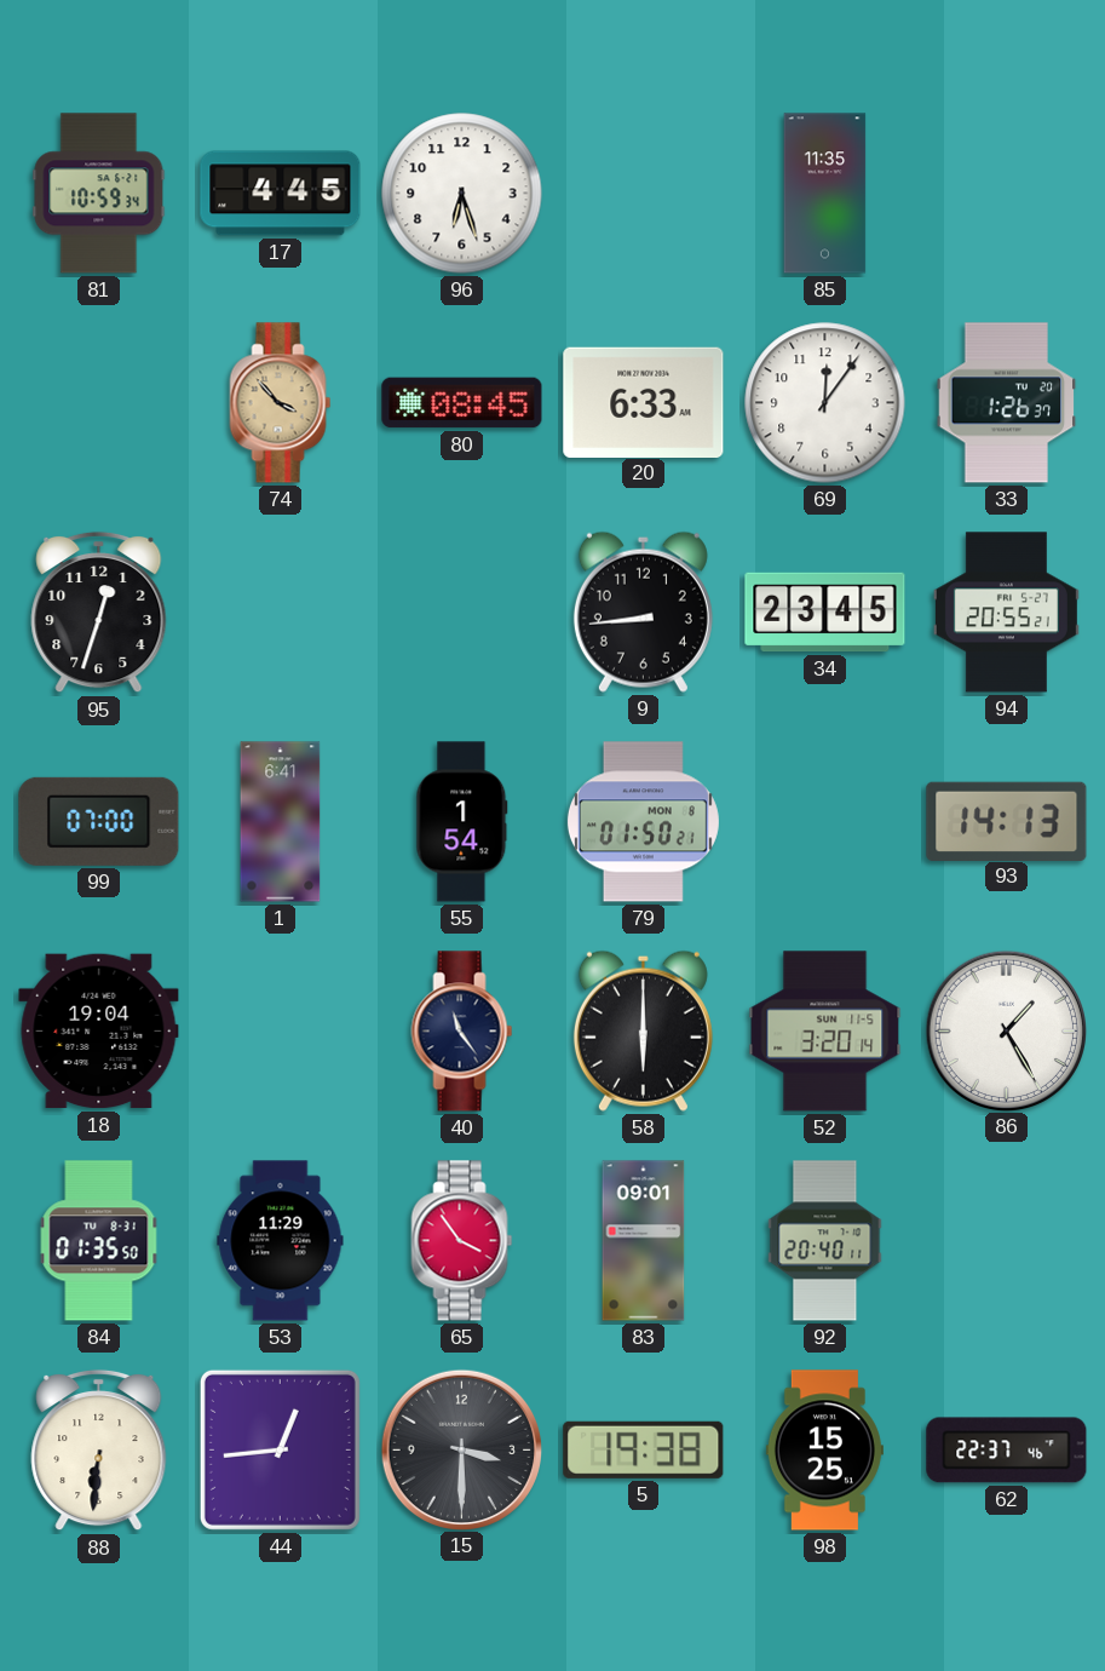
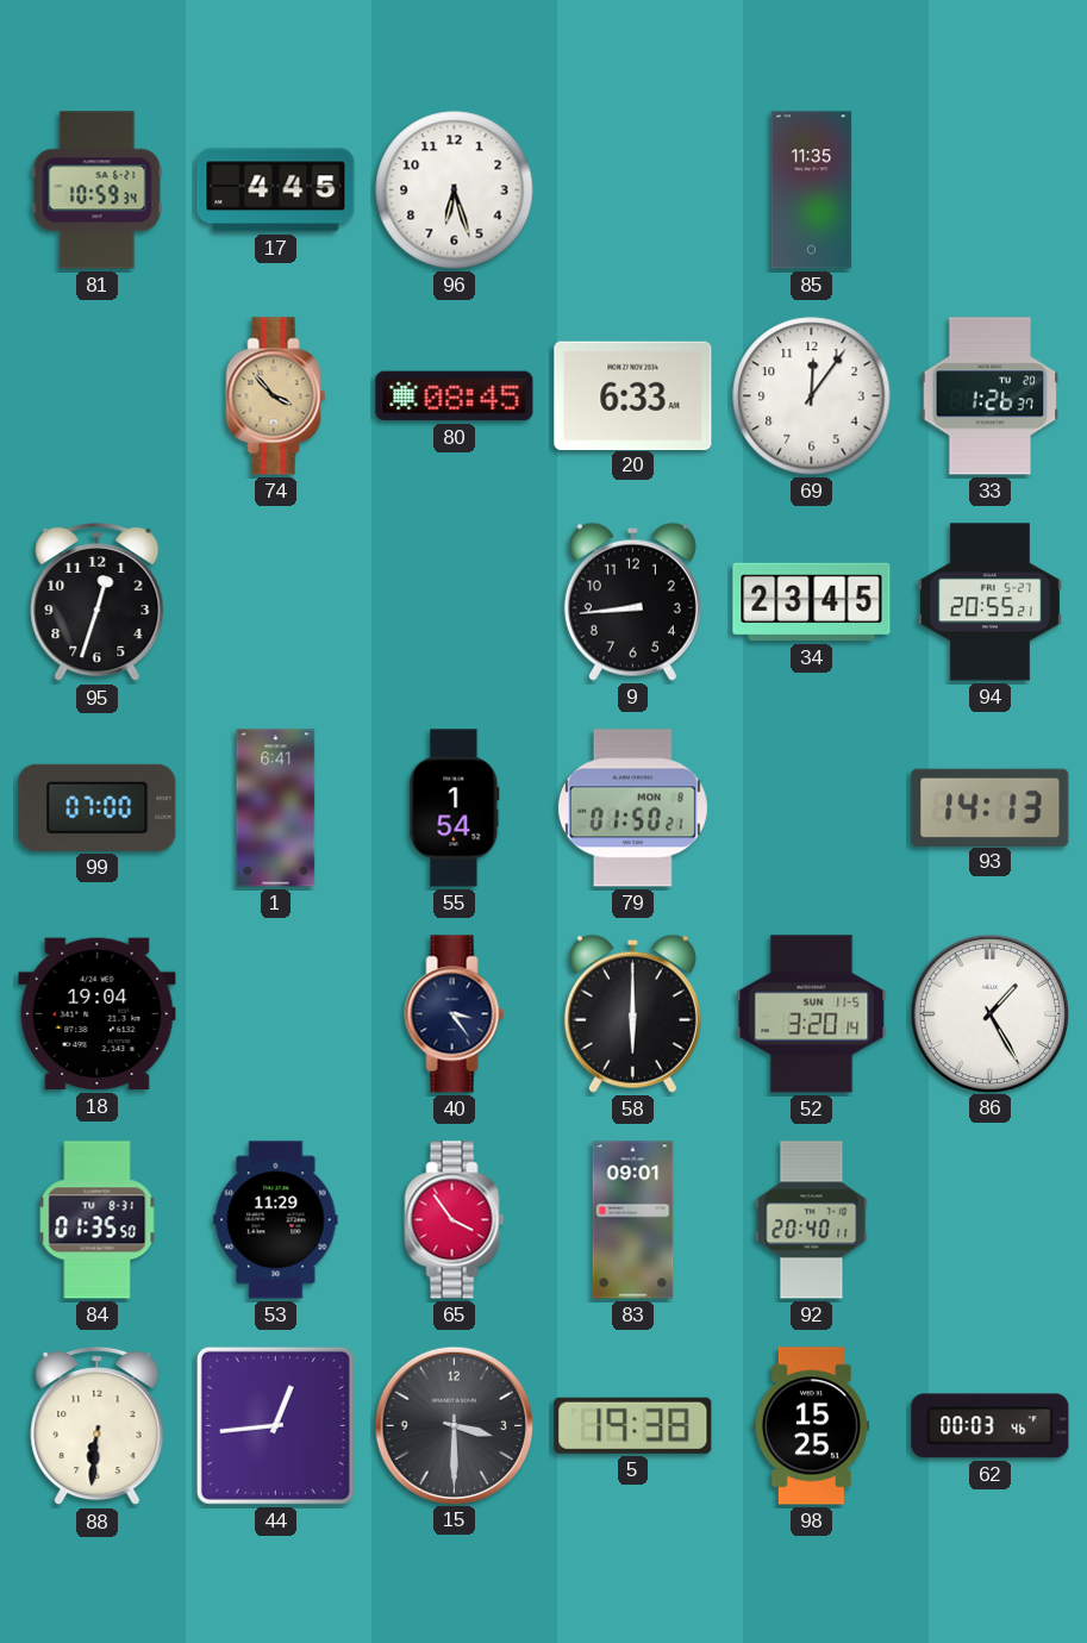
40: 11:24 -> 3:24
62: 22:37 -> 00:03
